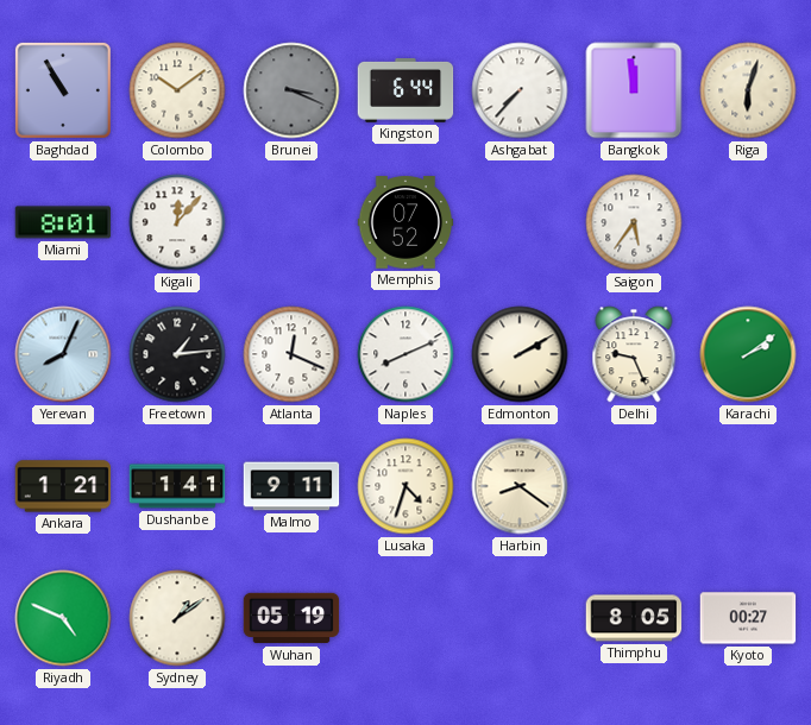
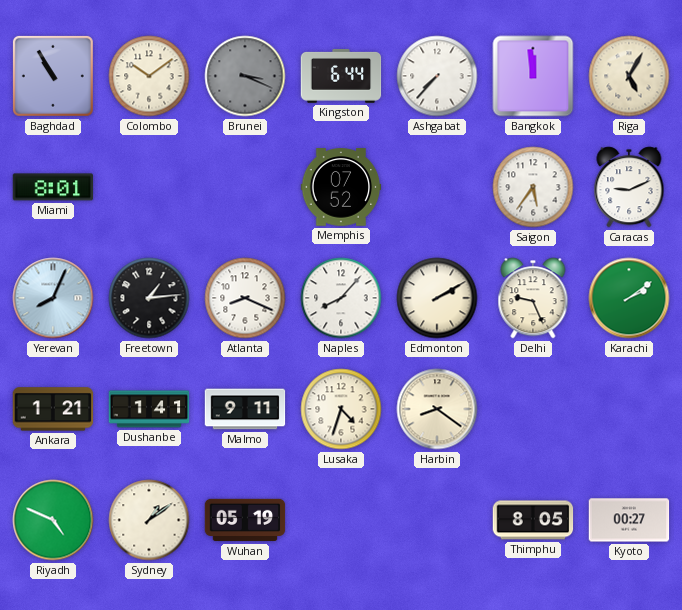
Riga: 6:03 -> 5:05
Kigali: 12:07 -> none
Caracas: none -> 9:11
Atlanta: 12:19 -> 8:19
Naples: 8:11 -> 8:07
